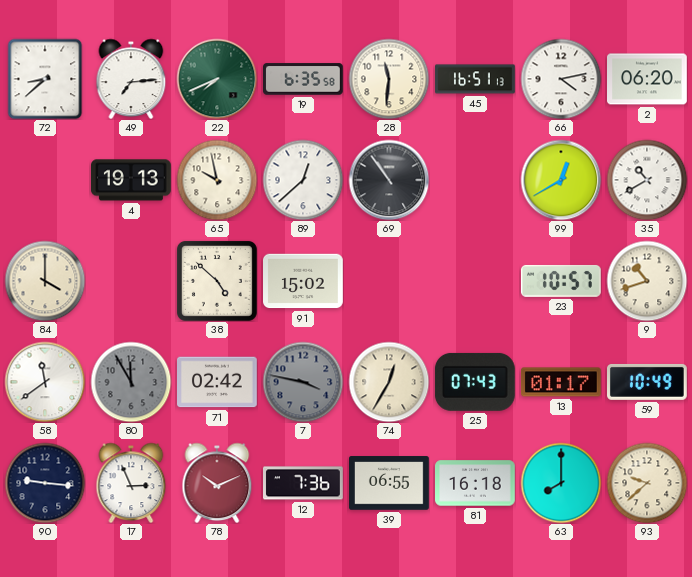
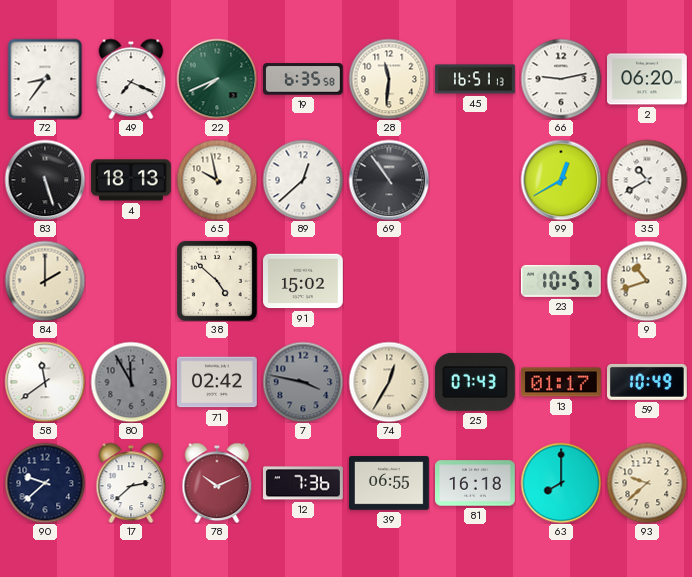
72: 8:38 -> 8:36
49: 7:14 -> 7:19
66: 4:13 -> 9:13
83: none -> 5:27
4: 19:13 -> 18:13
84: 4:00 -> 2:00
90: 9:16 -> 9:38
17: 2:56 -> 2:38
